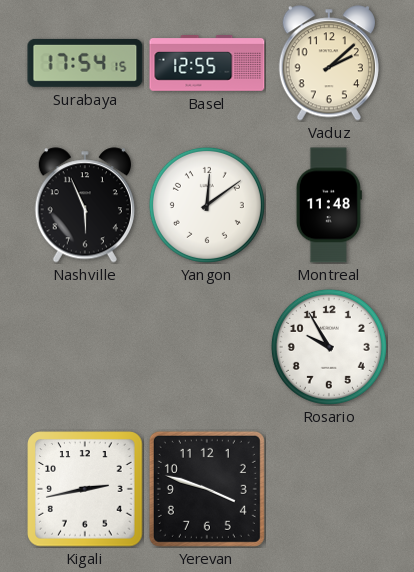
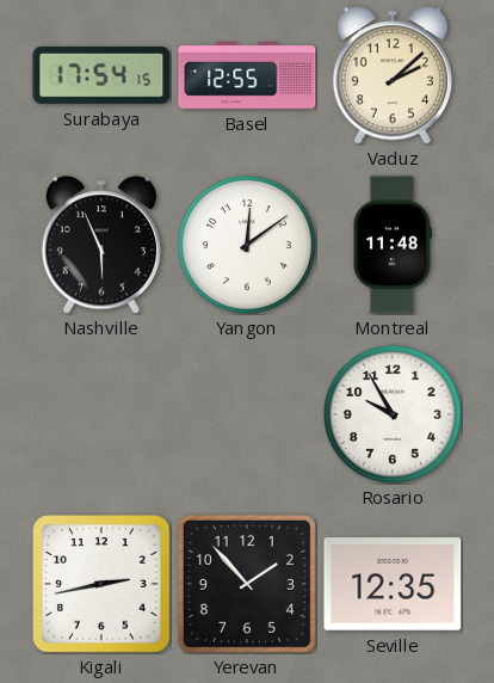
Yerevan: 3:48 -> 1:53
Seville: none -> 12:35
